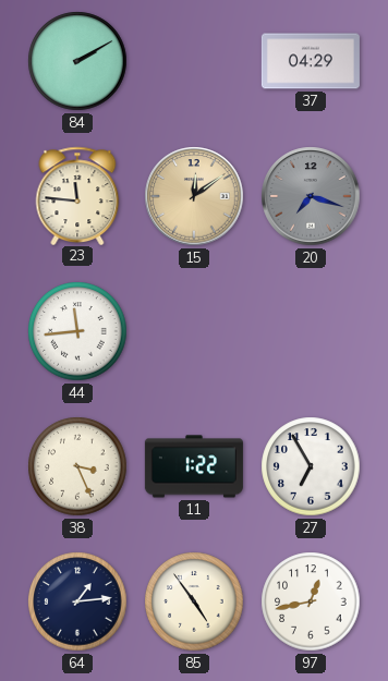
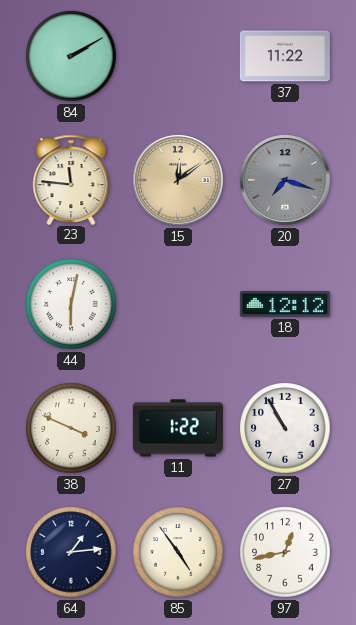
37: 04:29 -> 11:22
44: 11:44 -> 6:02
18: none -> 12:12
38: 3:26 -> 3:49
27: 6:55 -> 10:55
